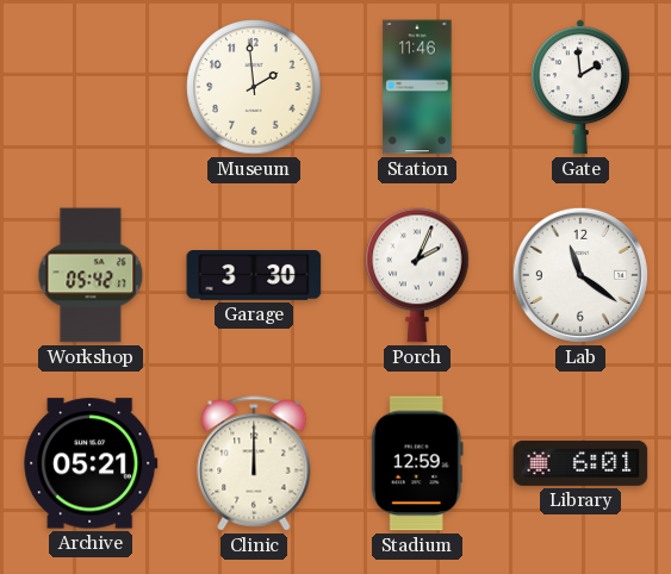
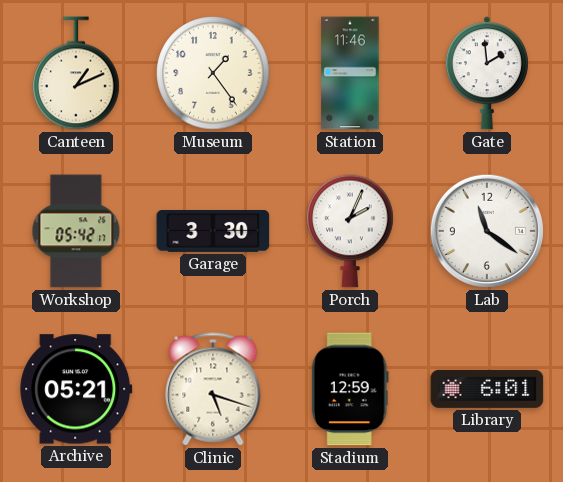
Canteen: none -> 1:11
Museum: 1:59 -> 1:24
Clinic: 12:00 -> 5:18
